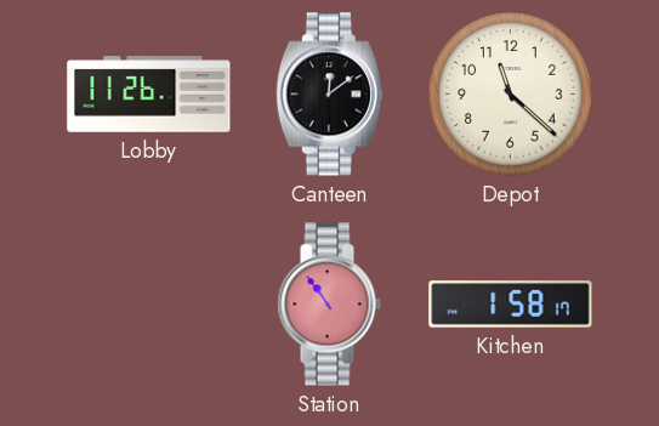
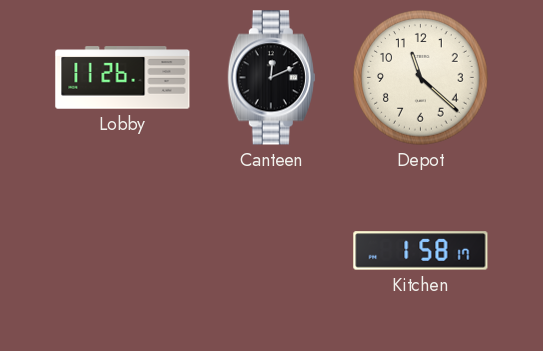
Canteen: 12:09 -> 12:11
Station: 10:54 -> none
